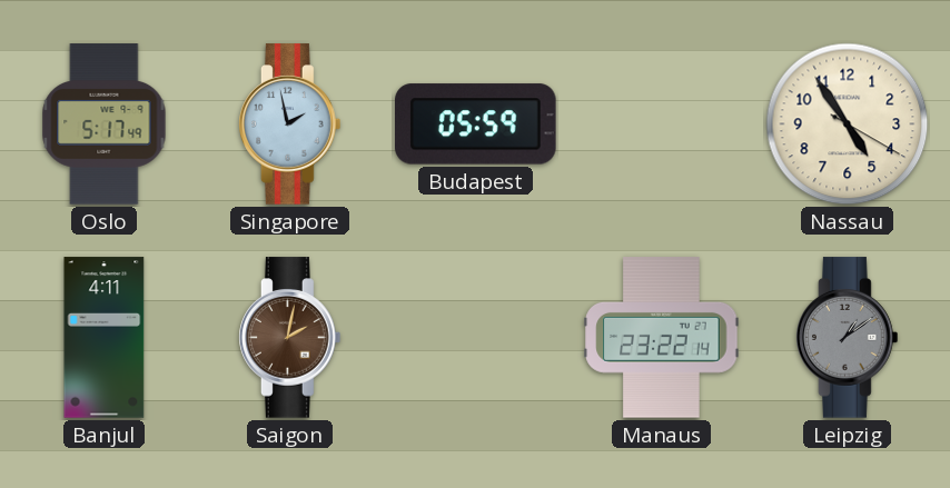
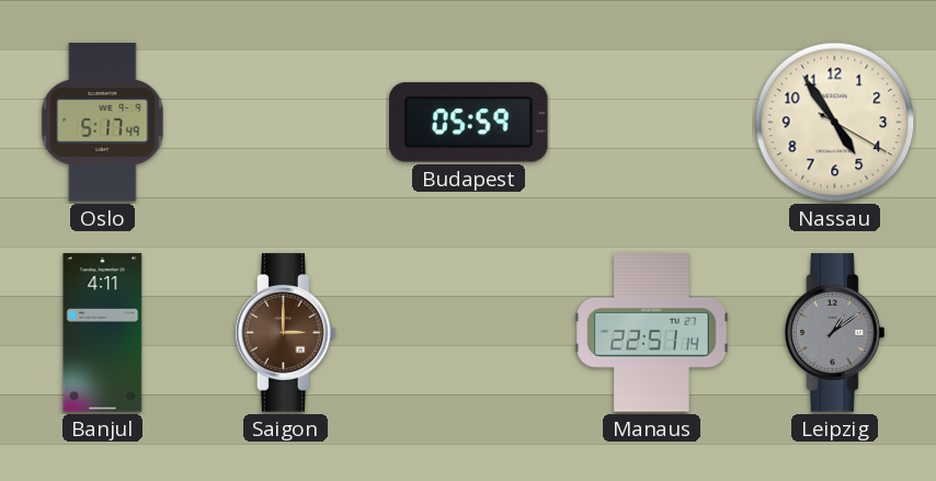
Singapore: 1:58 -> none
Saigon: 2:02 -> 3:00
Manaus: 23:22 -> 22:51
